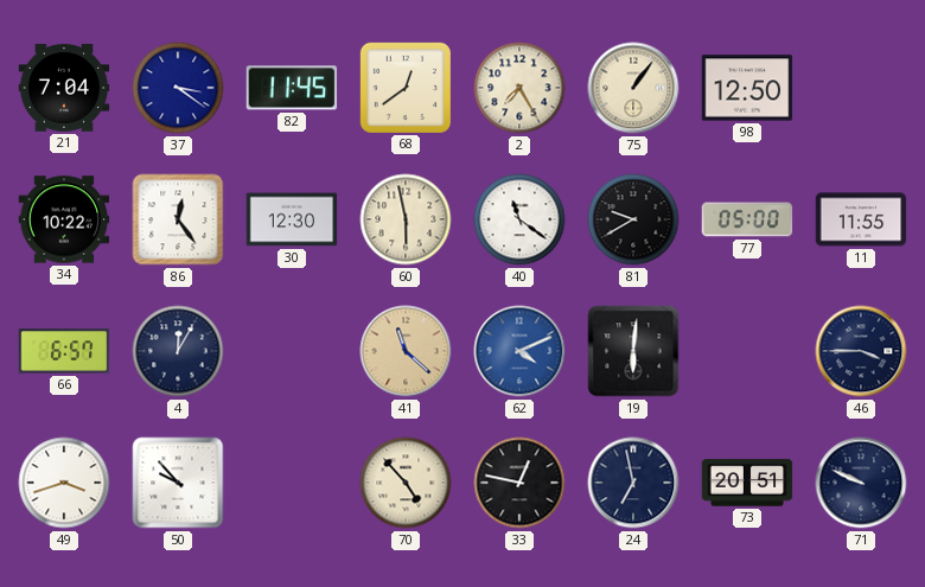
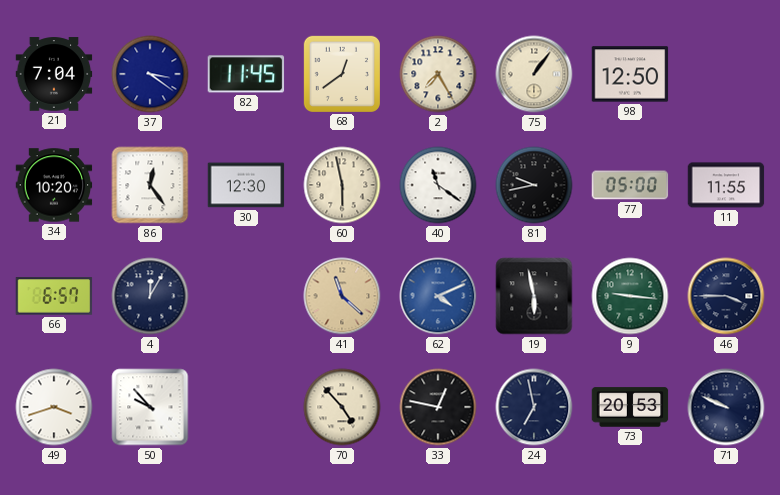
34: 10:22 -> 10:20
81: 9:40 -> 9:43
19: 6:01 -> 5:58
9: none -> 9:16
73: 20:51 -> 20:53
